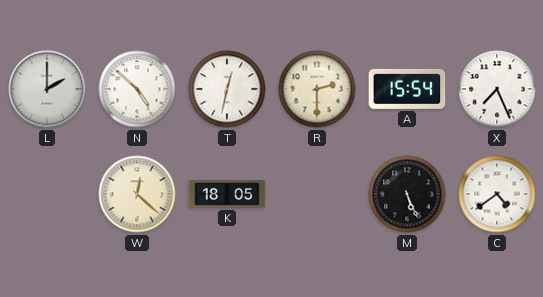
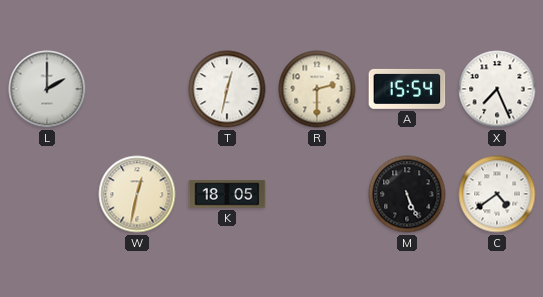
N: 4:52 -> none
W: 12:22 -> 12:32
